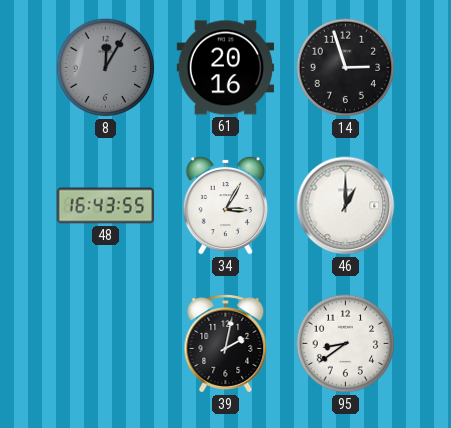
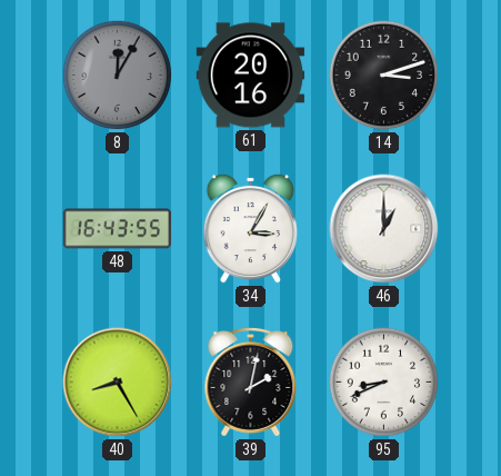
14: 2:57 -> 3:12
40: none -> 8:25
95: 8:39 -> 8:41
